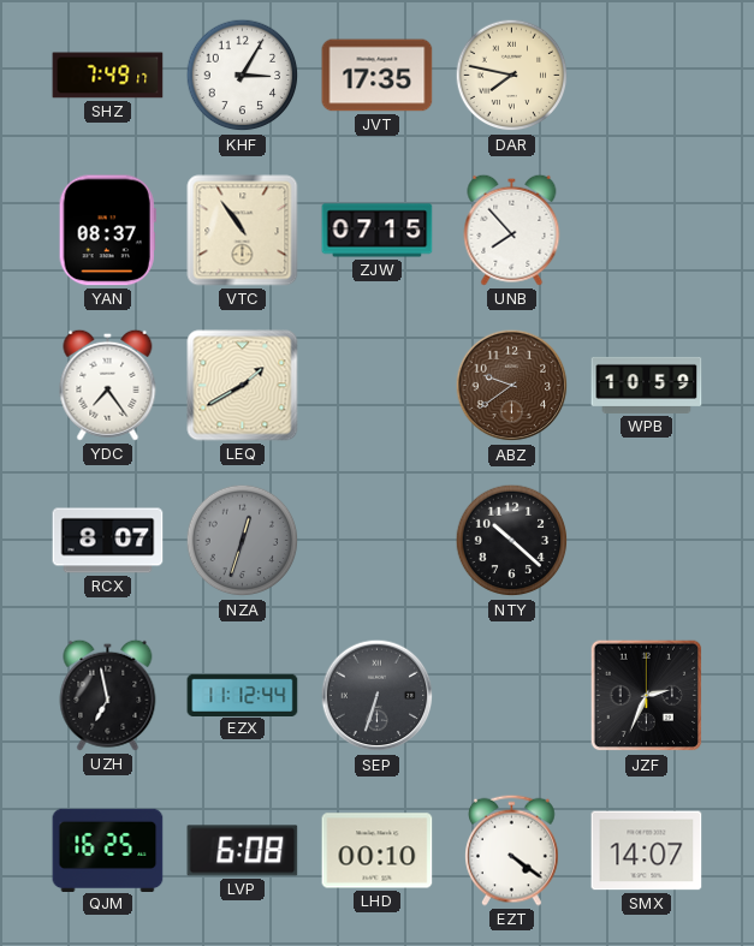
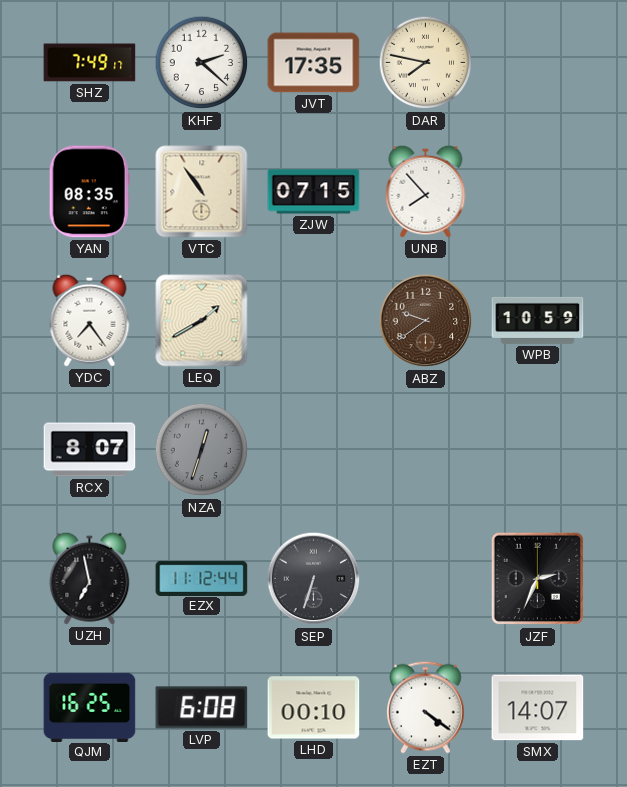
KHF: 3:05 -> 2:22
YAN: 08:37 -> 08:35
NTY: 10:22 -> none
